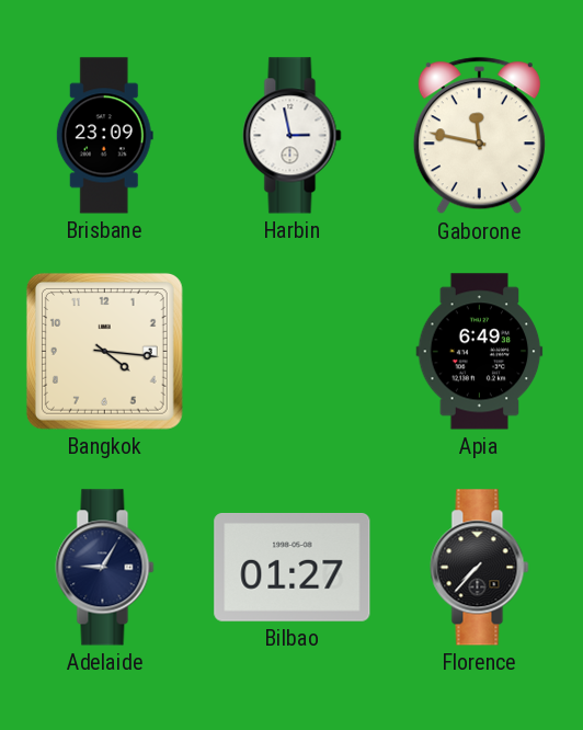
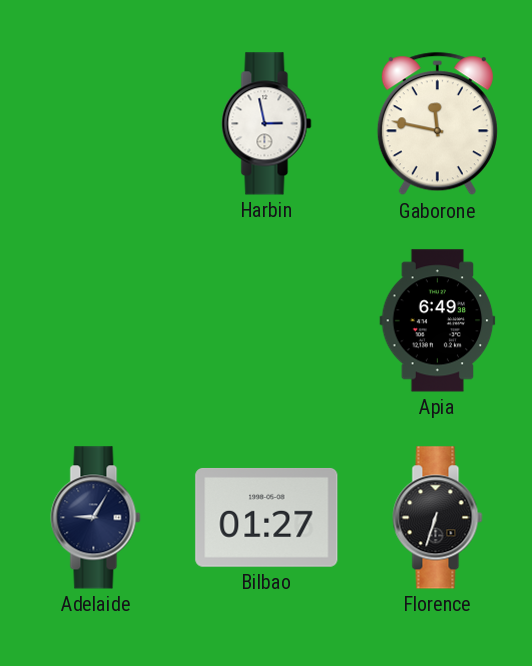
Brisbane: 23:09 -> none
Bangkok: 4:16 -> none
Florence: 7:37 -> 6:33
